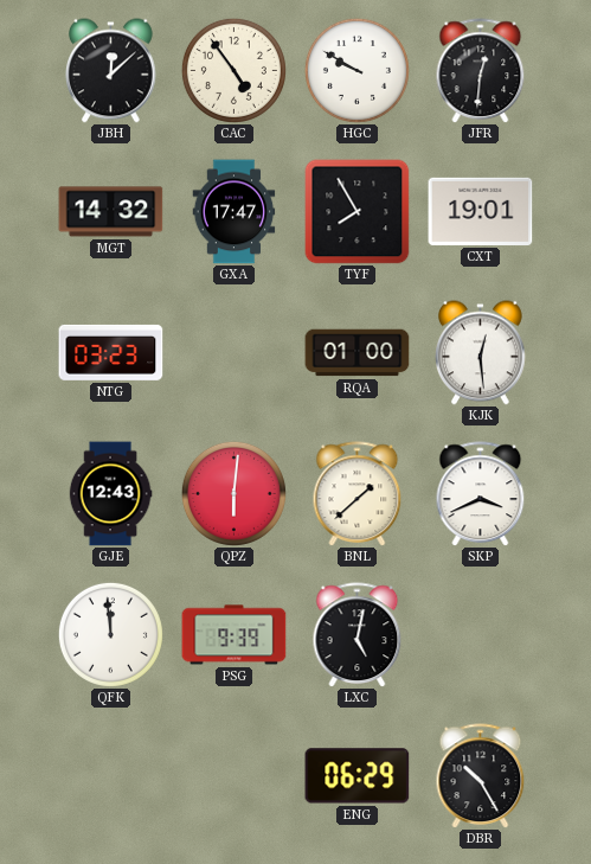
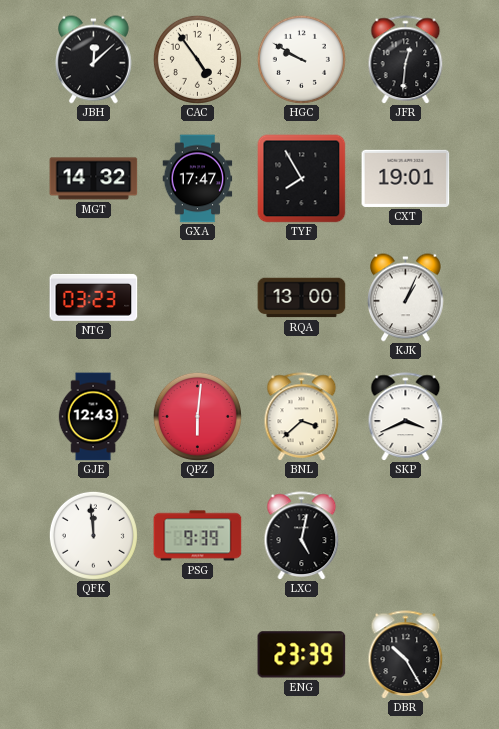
RQA: 01:00 -> 13:00
KJK: 12:29 -> 1:04
BNL: 1:38 -> 3:38
ENG: 06:29 -> 23:39
